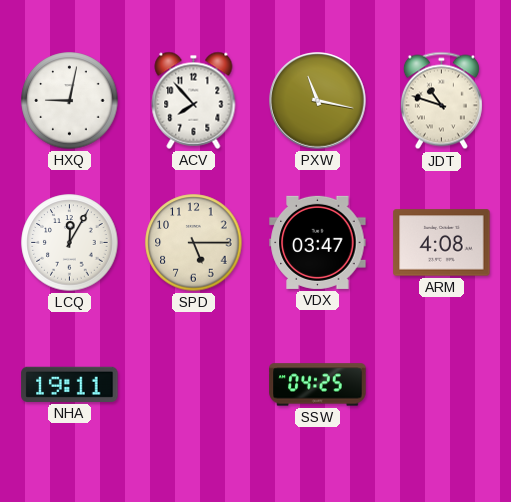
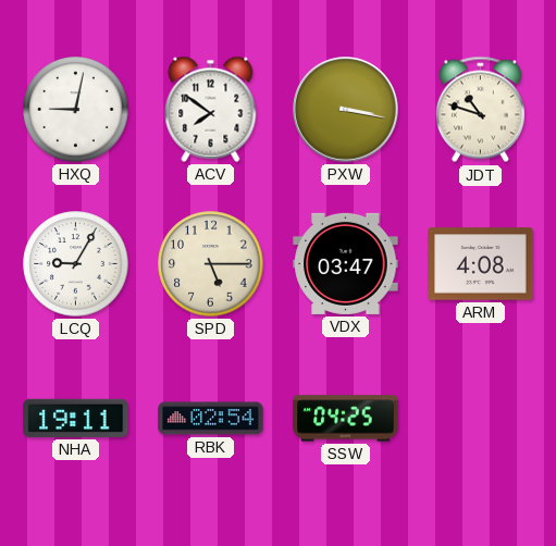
ACV: 7:53 -> 7:51
PXW: 11:17 -> 3:17
LCQ: 12:05 -> 9:05
RBK: none -> 02:54
